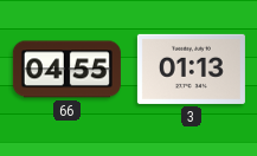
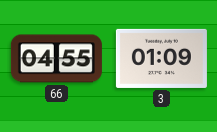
3: 01:13 -> 01:09
